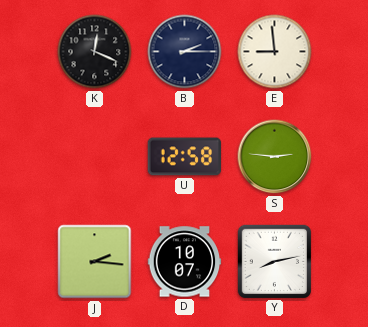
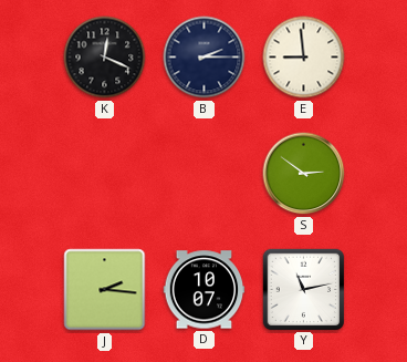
U: 12:58 -> none
S: 2:46 -> 2:51
Y: 8:13 -> 11:13
